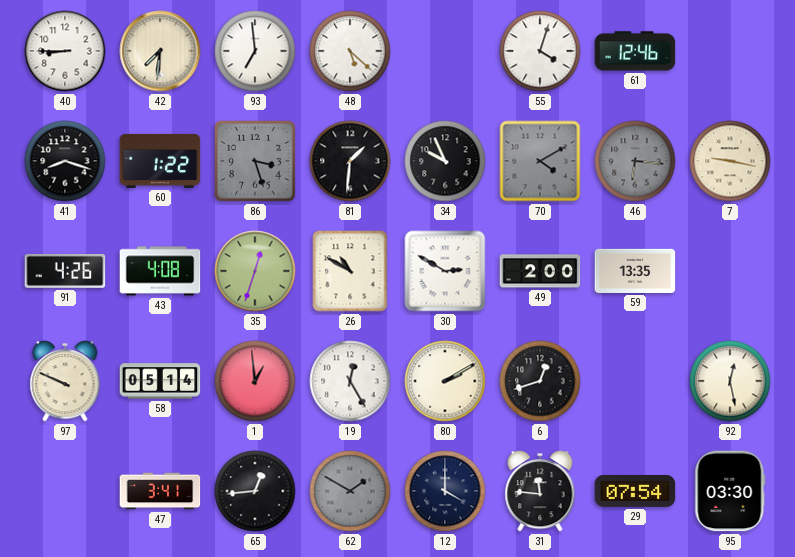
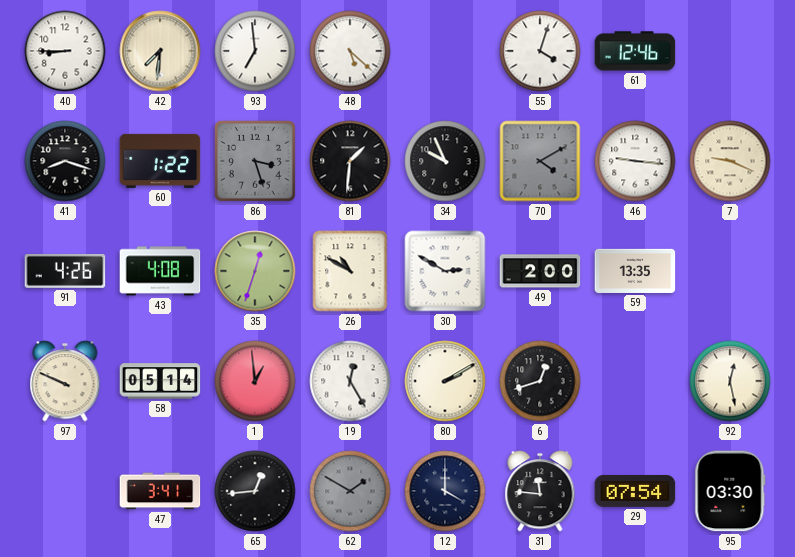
46: 6:16 -> 9:16
46 dial: grey -> white
7: 9:17 -> 9:19
